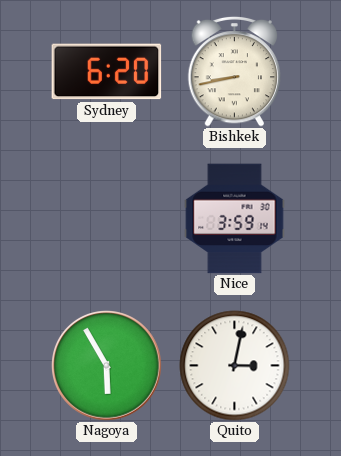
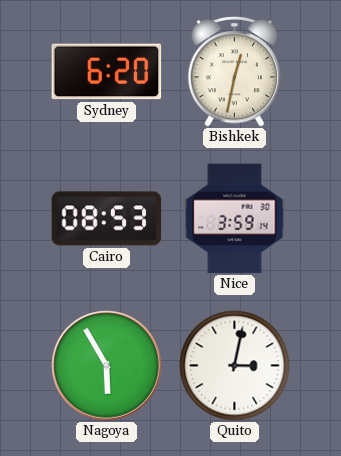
Bishkek: 8:43 -> 12:32
Cairo: none -> 08:53
